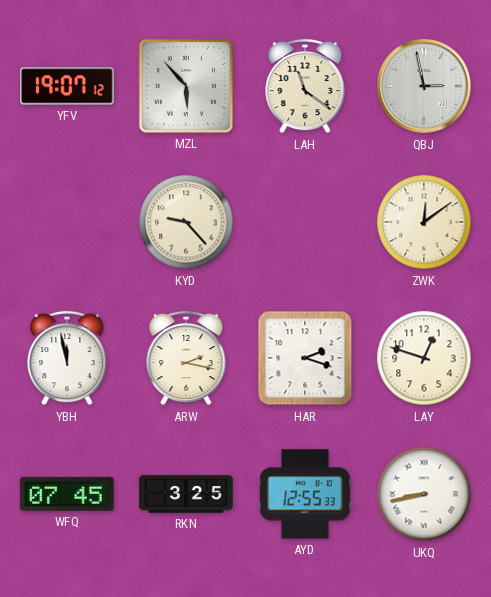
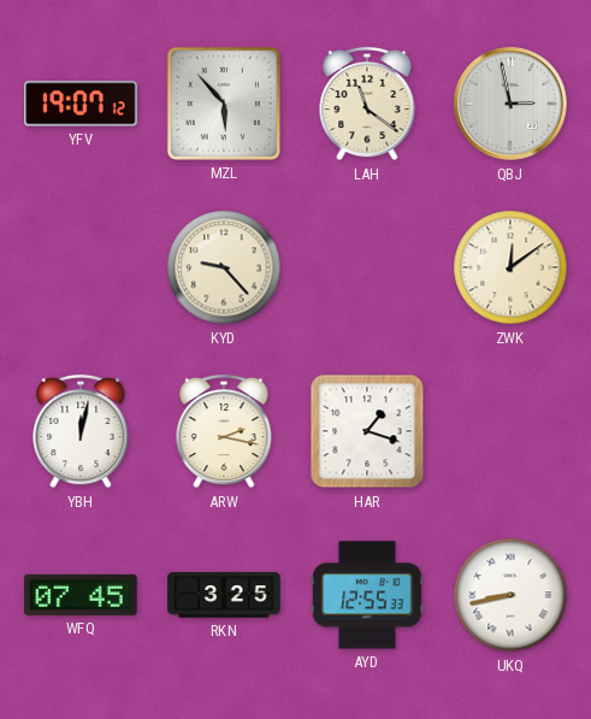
YBH: 11:58 -> 12:02
HAR: 2:18 -> 1:18
LAY: 12:48 -> none
